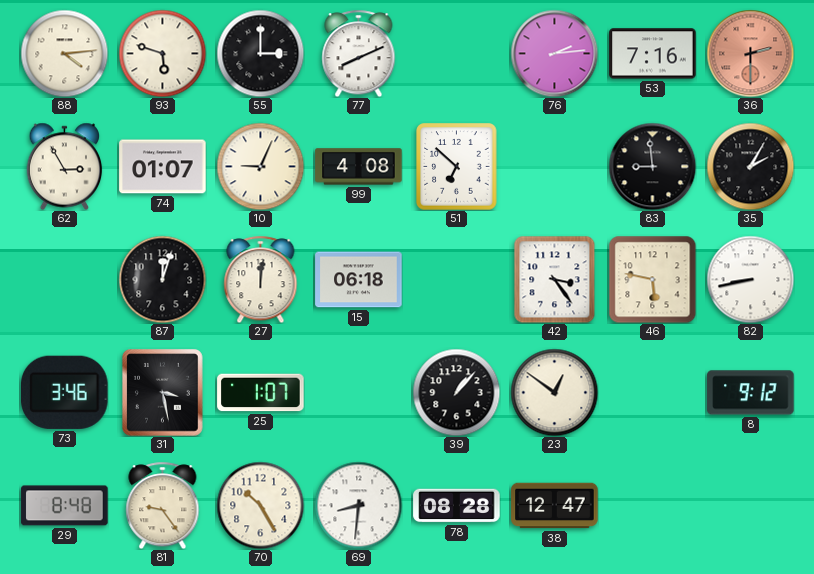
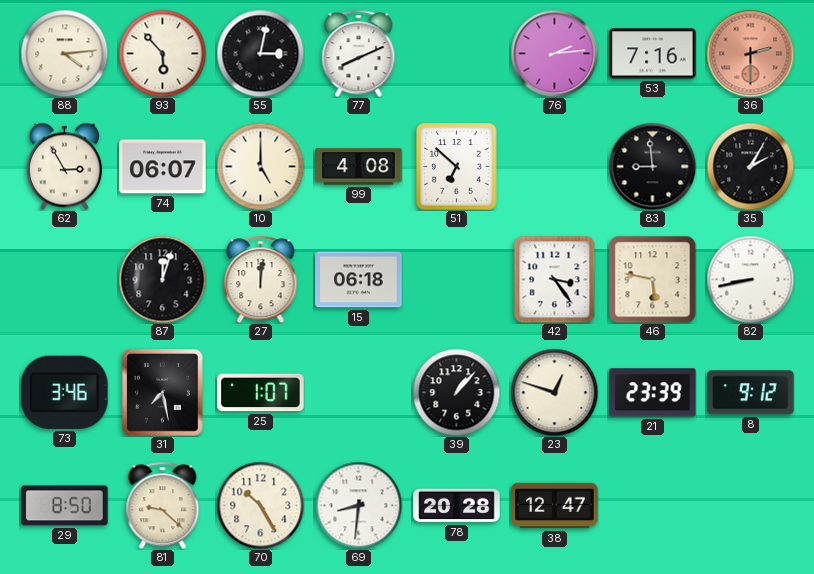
93: 5:48 -> 5:53
55: 3:00 -> 3:02
74: 01:07 -> 06:07
10: 9:04 -> 5:00
31: 3:28 -> 7:28
23: 12:51 -> 12:48
21: none -> 23:39
29: 8:48 -> 8:50
81: 9:24 -> 9:22
78: 08:28 -> 20:28
